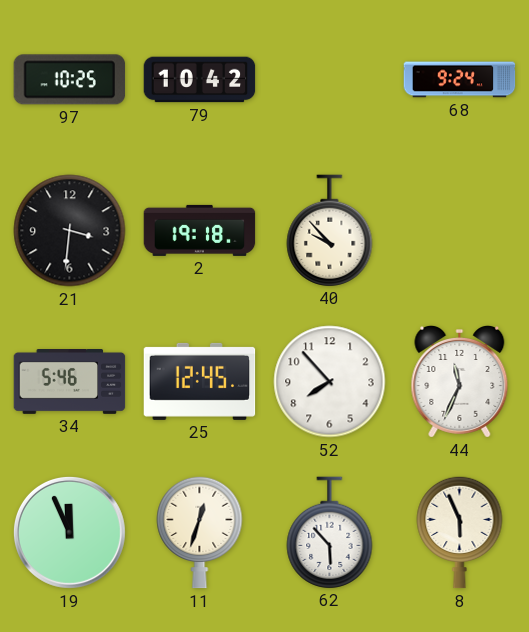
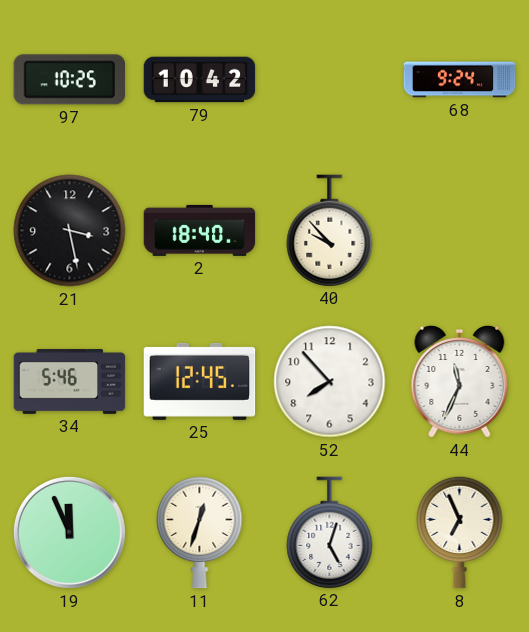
21: 3:31 -> 3:28
2: 19:18 -> 18:40
62: 5:53 -> 5:03
8: 5:56 -> 6:56
